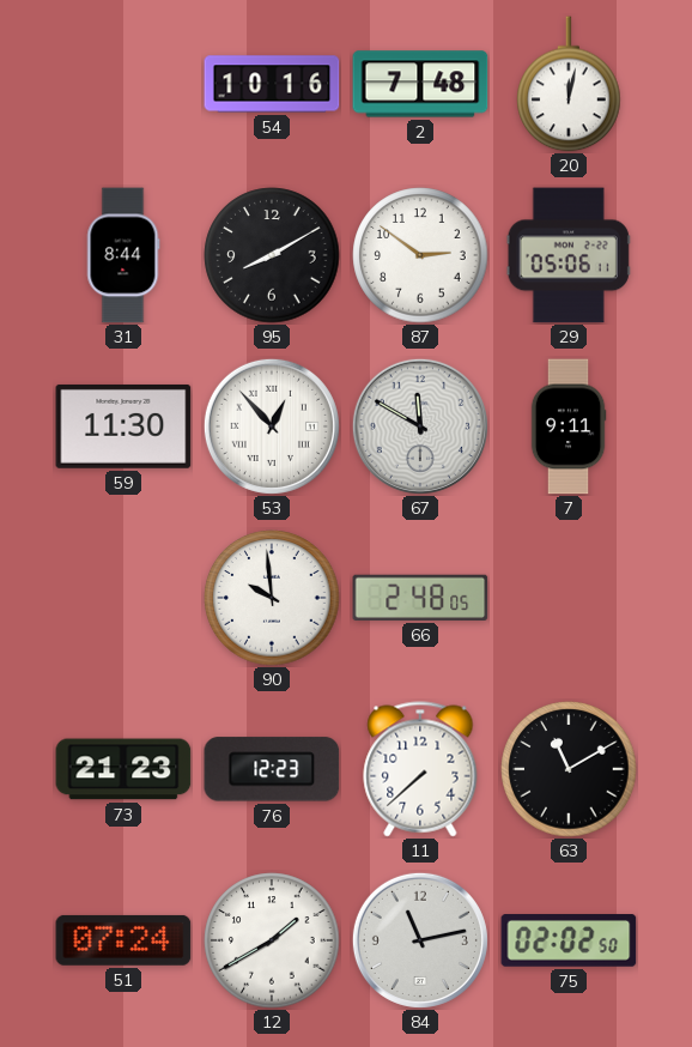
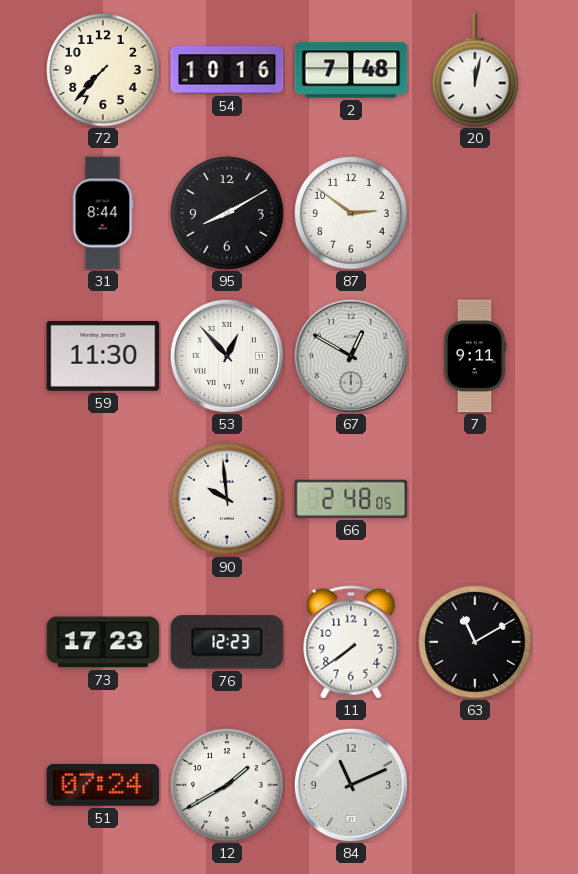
72: none -> 7:37
29: 05:06 -> none
67: 11:50 -> 12:50
73: 21:23 -> 17:23
11: 7:38 -> 7:39
84: 11:13 -> 11:11
75: 02:02 -> none
